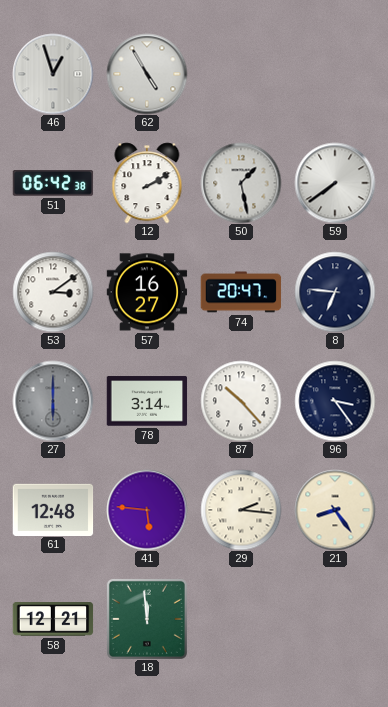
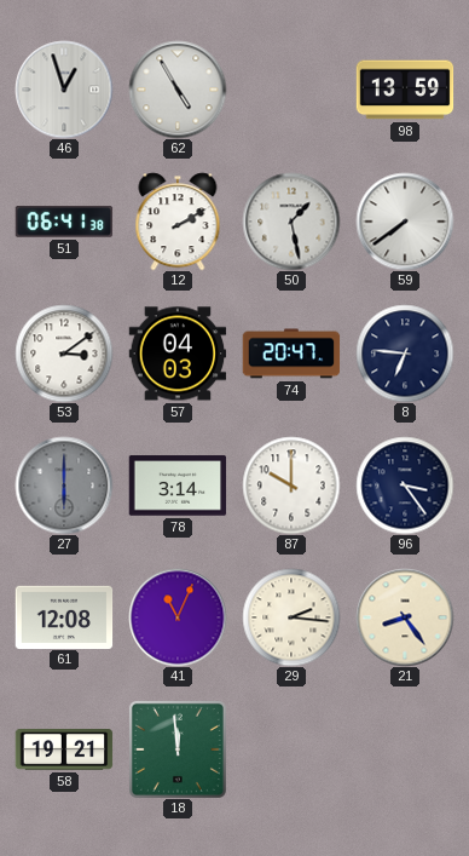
98: none -> 13:59
51: 06:42 -> 06:41
57: 16:27 -> 04:03
87: 10:23 -> 10:00
61: 12:48 -> 12:08
41: 5:46 -> 11:04
58: 12:21 -> 19:21
